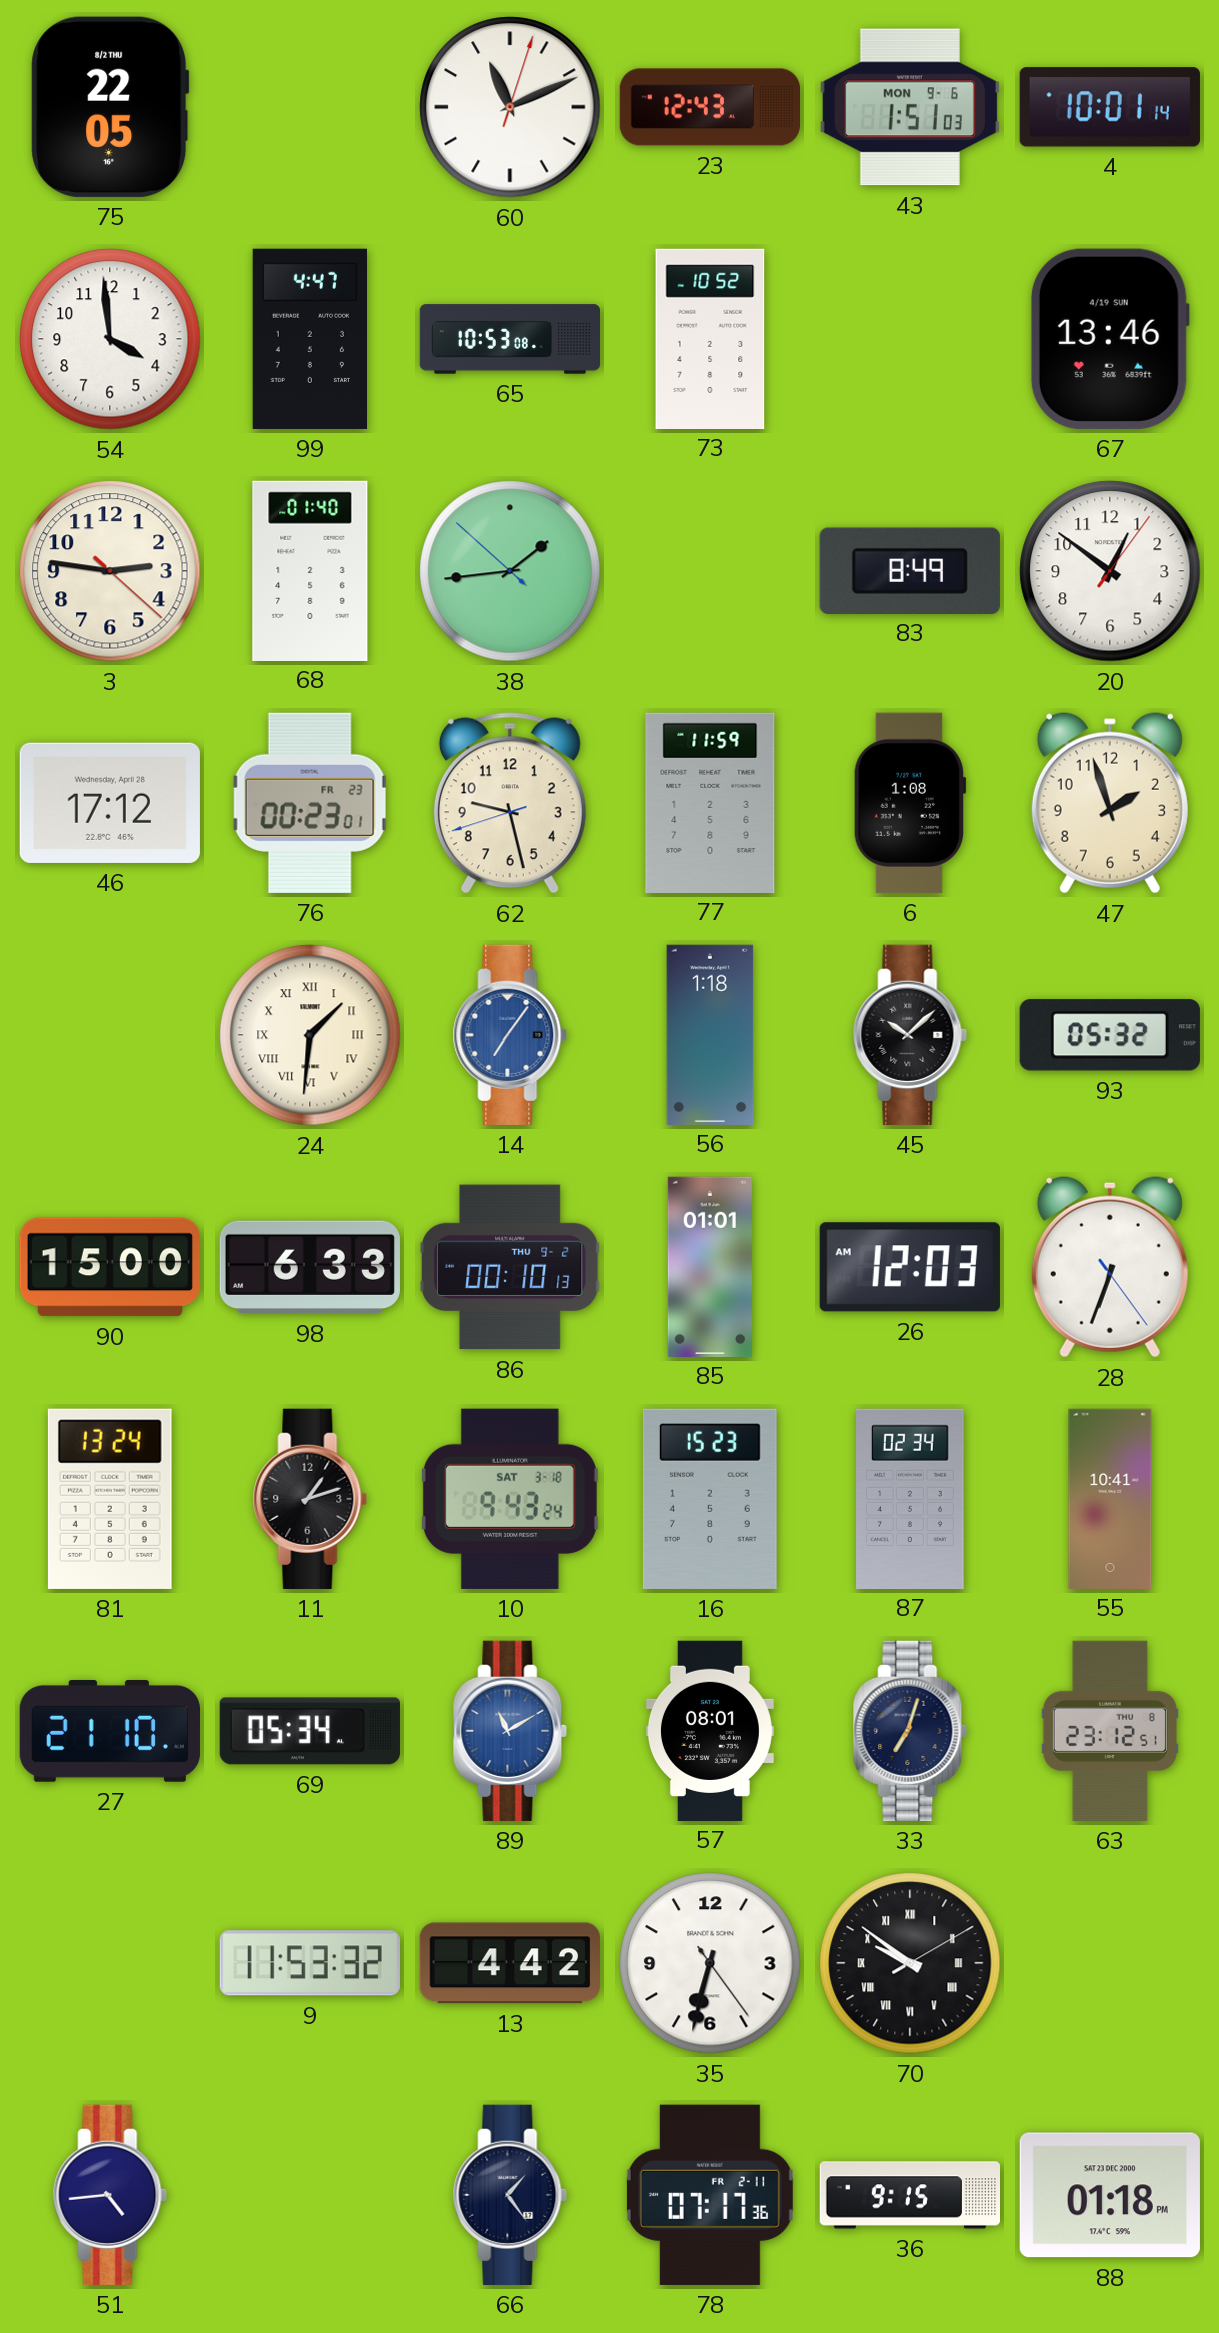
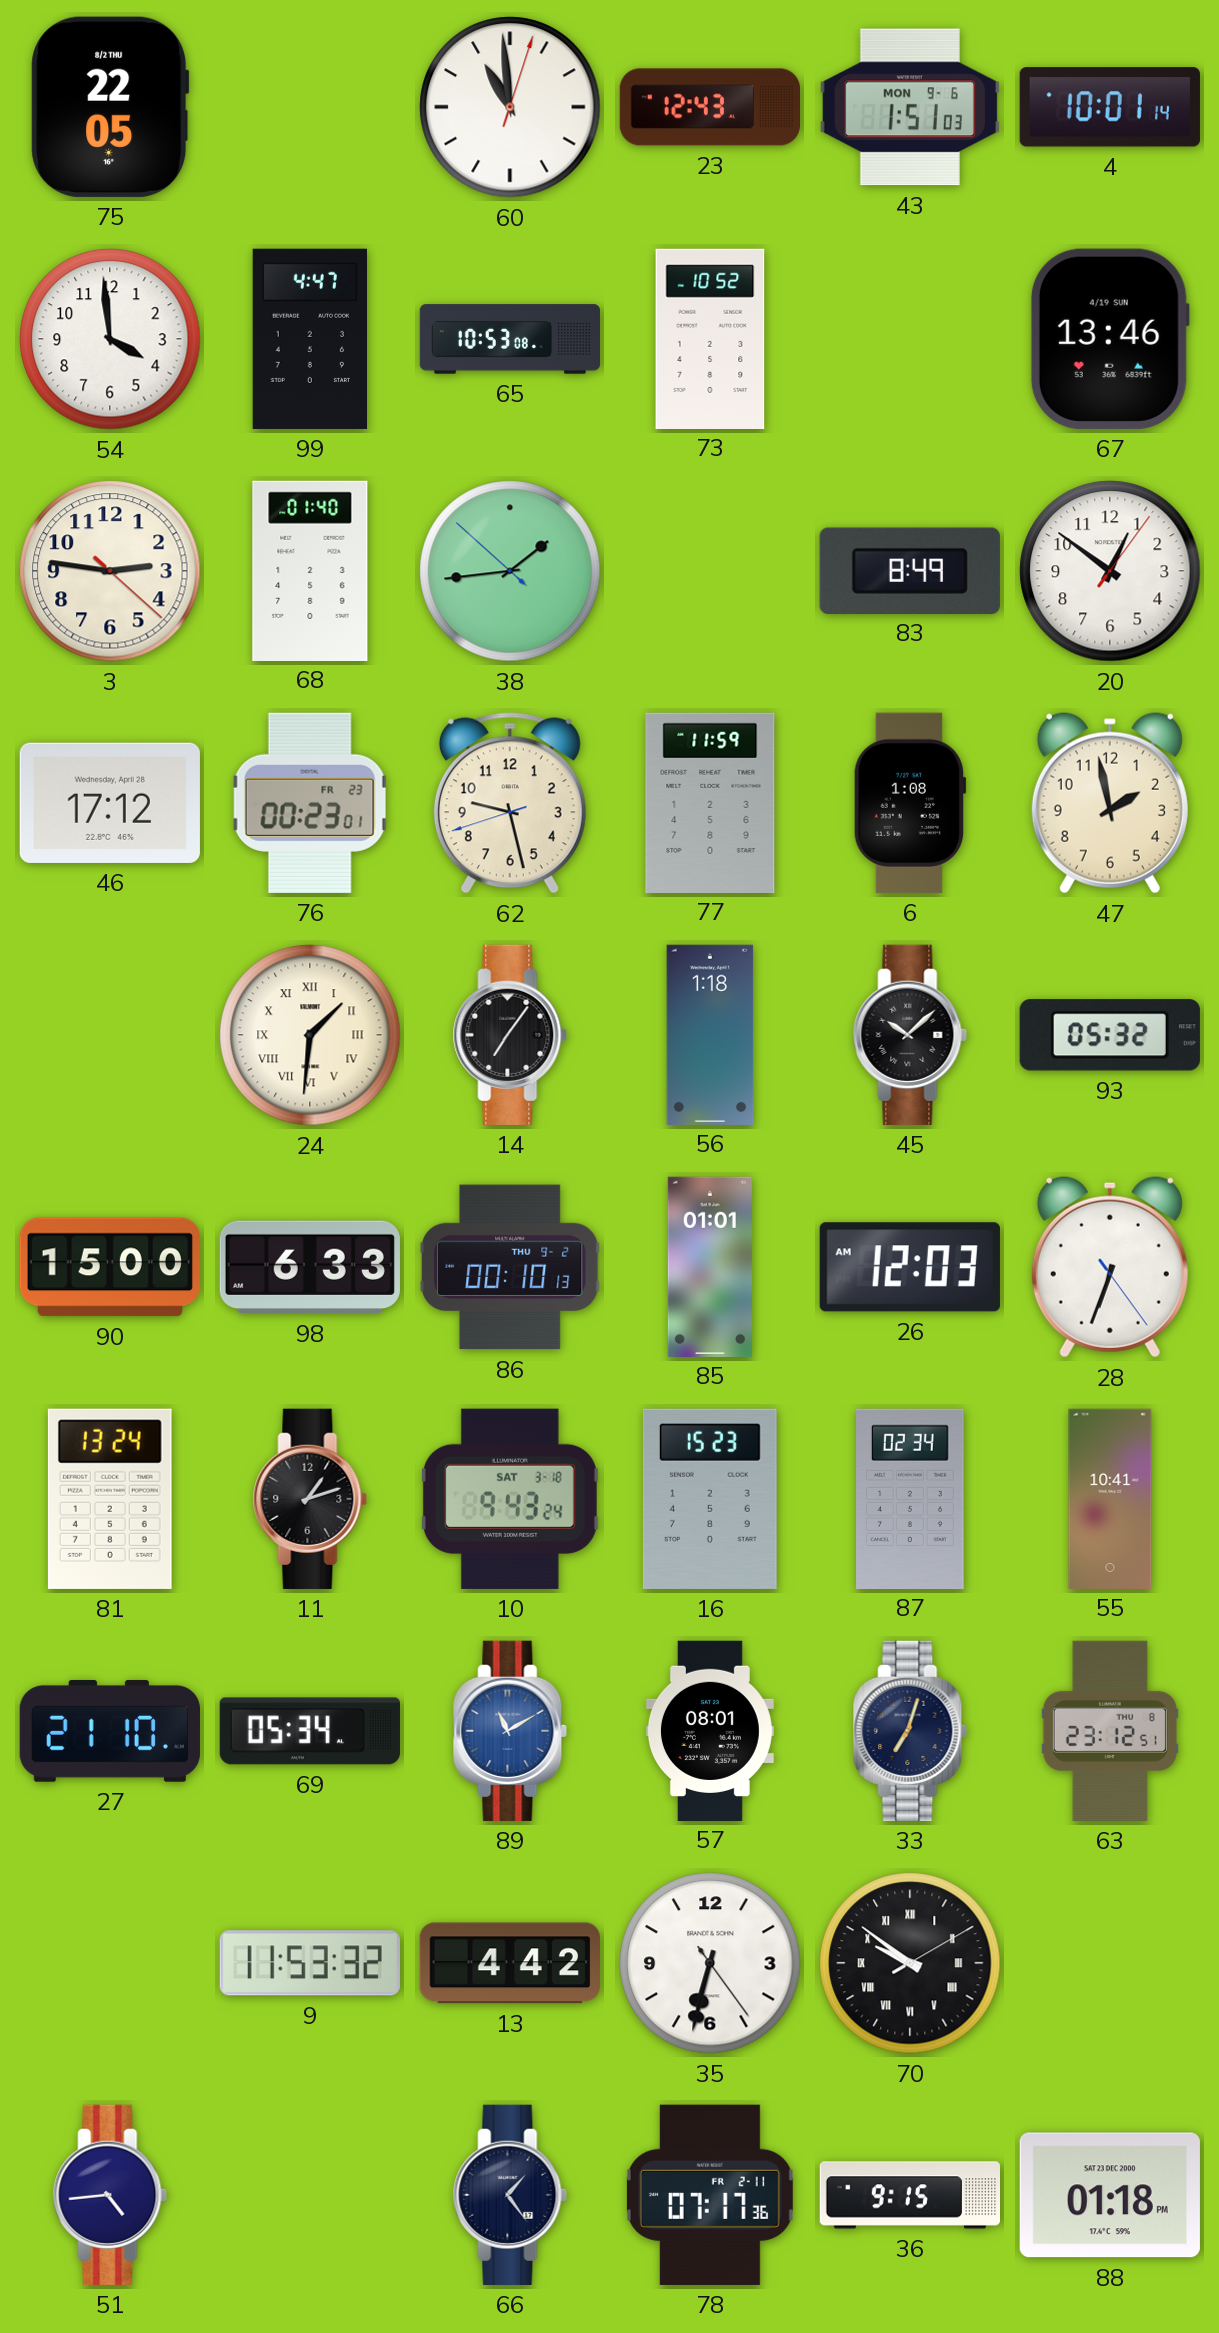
60: 11:11 -> 10:59
47: 1:57 -> 1:58
14 dial: blue -> black
